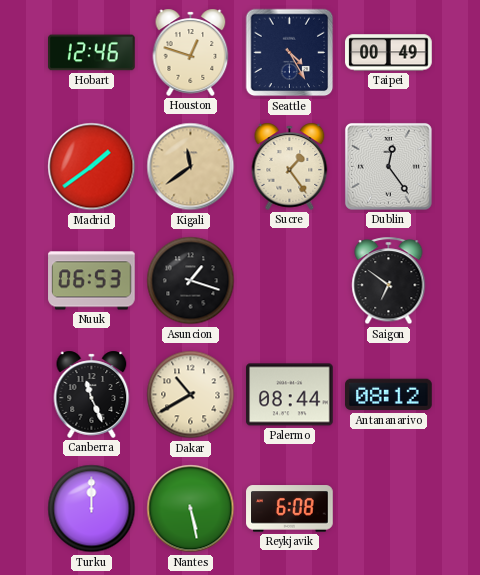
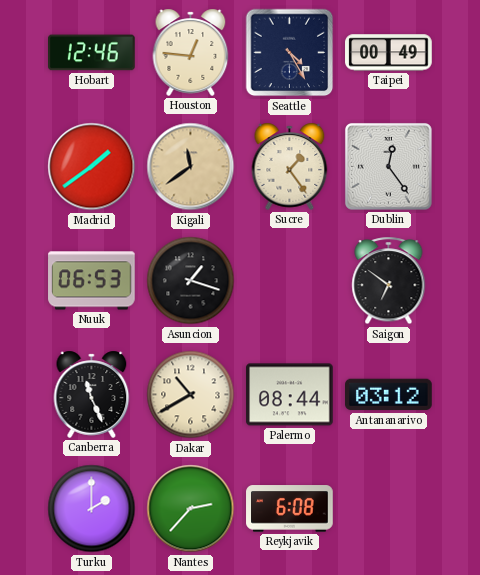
Houston: 12:48 -> 12:46
Antananarivo: 08:12 -> 03:12
Turku: 12:00 -> 2:00
Nantes: 5:28 -> 2:37
